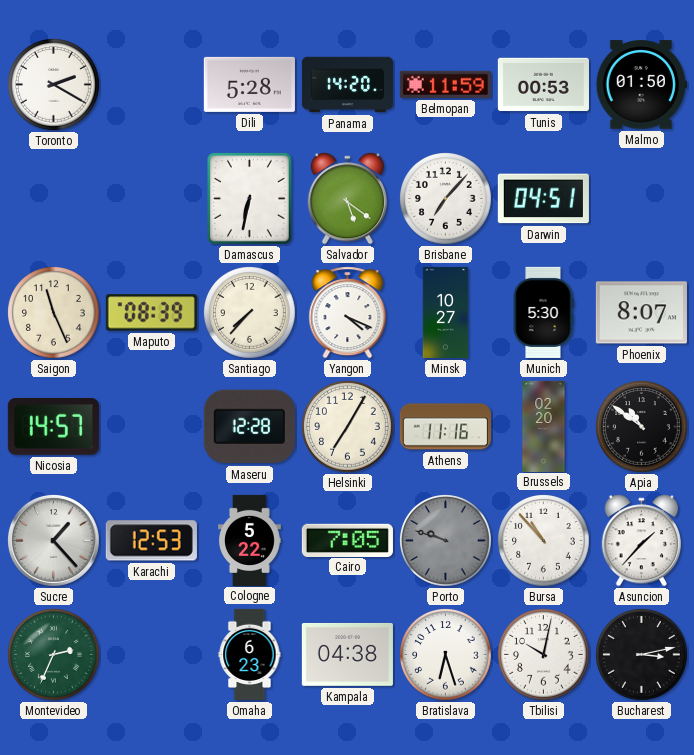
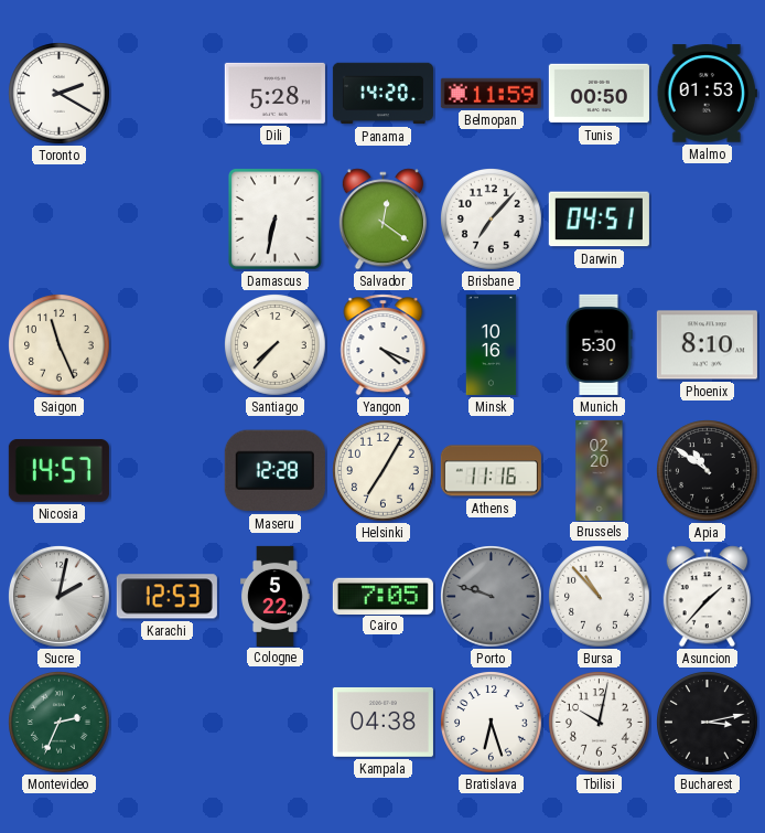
Tunis: 00:53 -> 00:50
Malmo: 01:50 -> 01:53
Salvador: 5:21 -> 12:21
Maputo: 08:39 -> none
Minsk: 10:27 -> 10:16
Phoenix: 8:07 -> 8:10
Sucre: 1:23 -> 2:02
Omaha: 6:23 -> none
